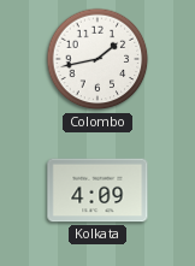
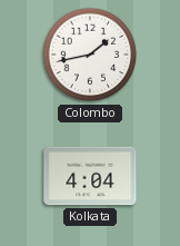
Kolkata: 4:09 -> 4:04
